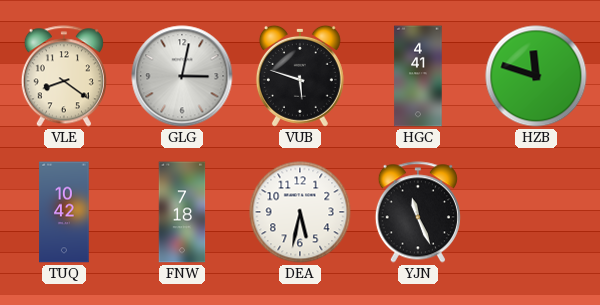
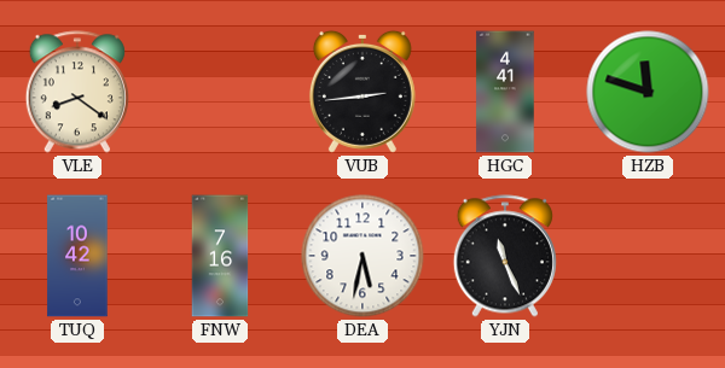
GLG: 3:02 -> none
VUB: 5:48 -> 2:44
FNW: 7:18 -> 7:16
